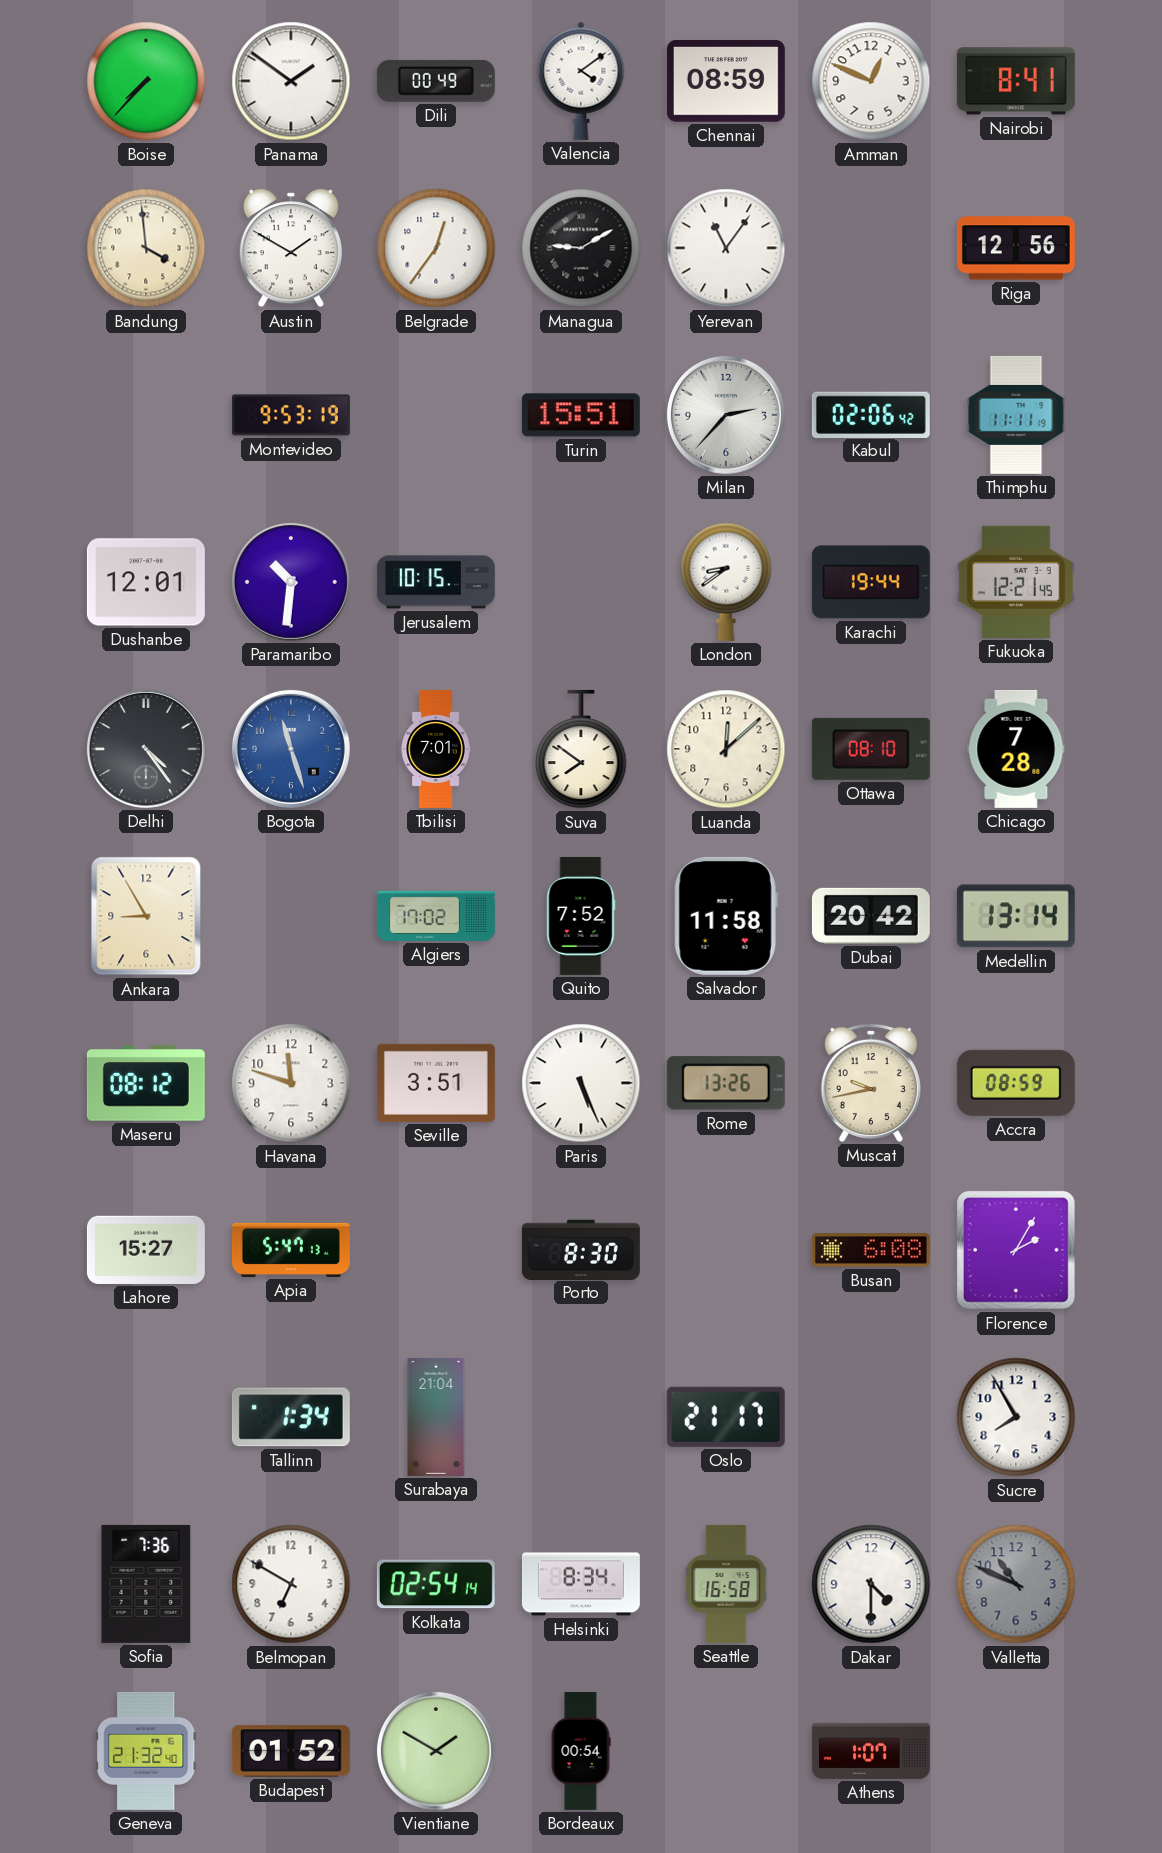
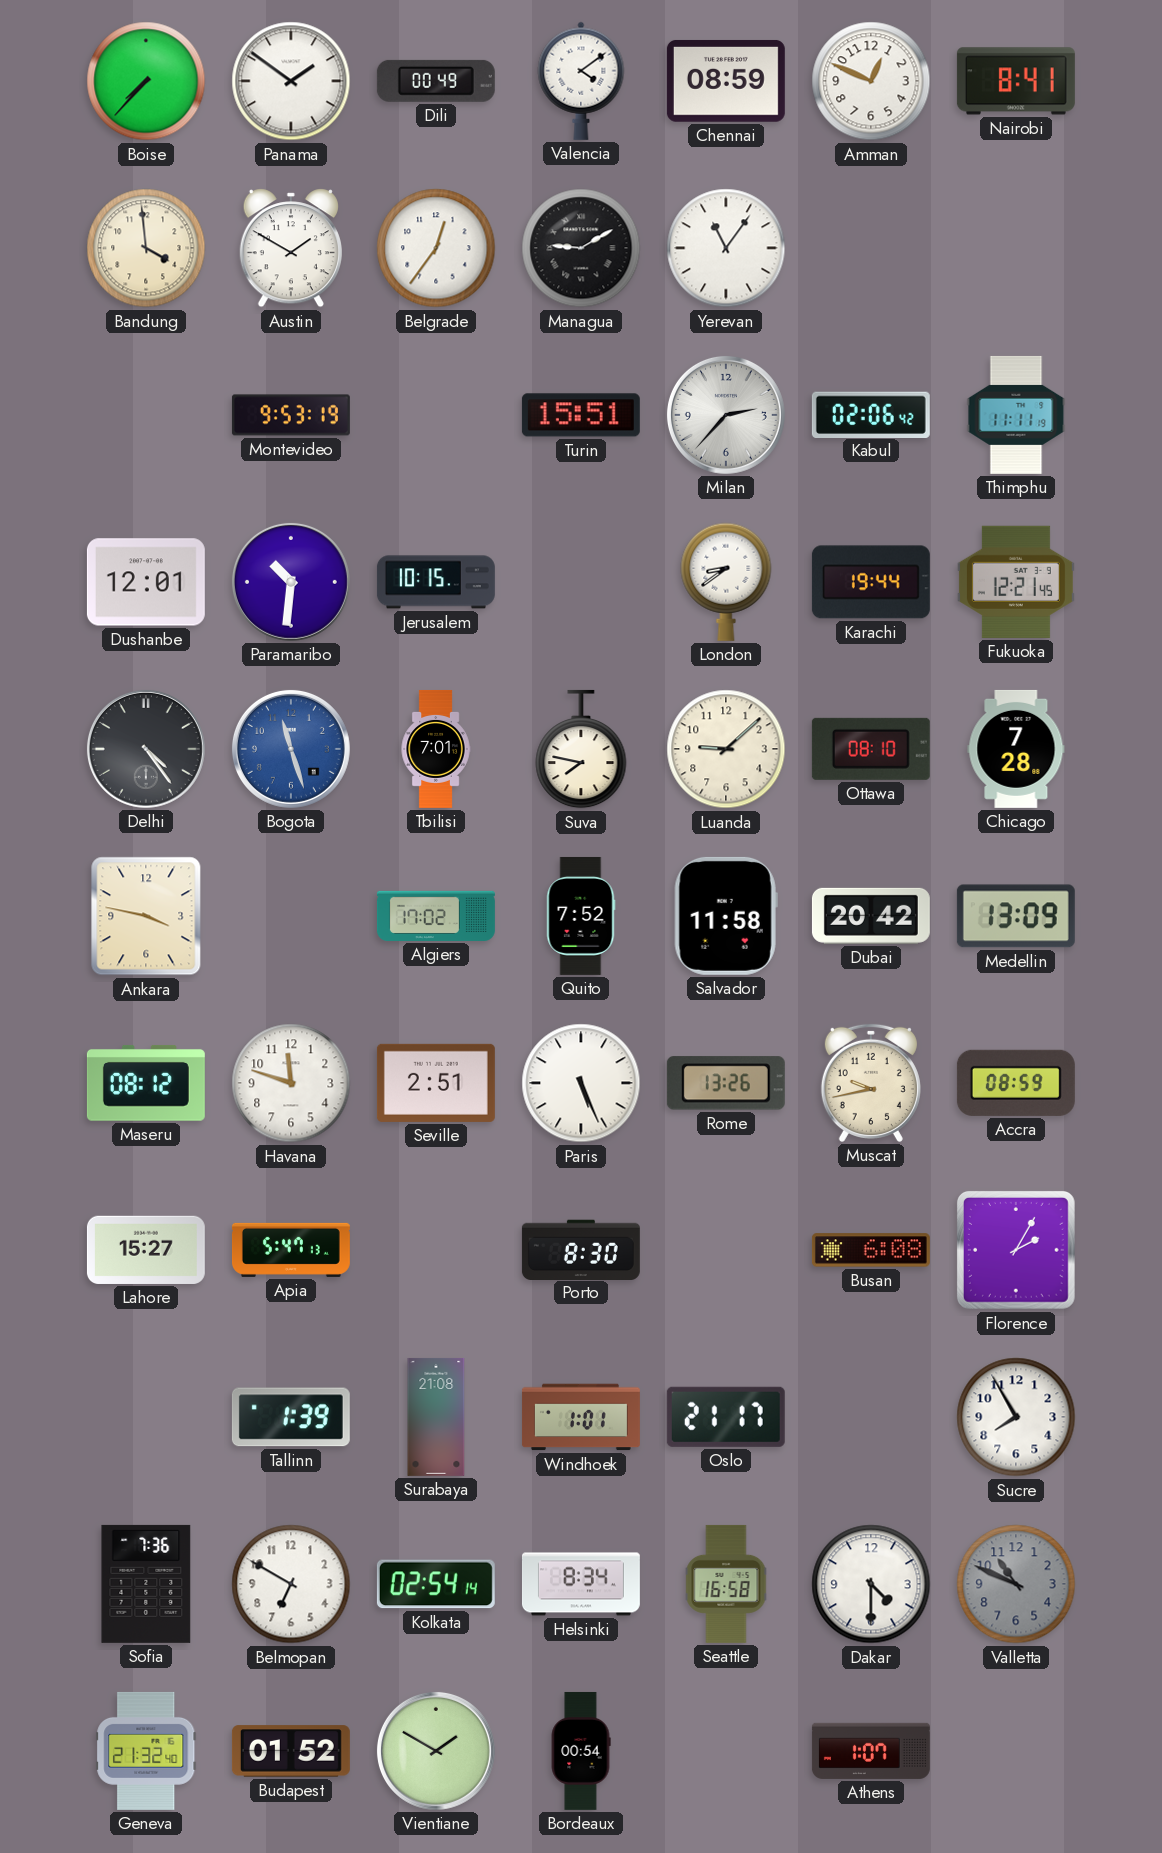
Riga: 12:56 -> none
Suva: 7:51 -> 7:47
Luanda: 12:08 -> 9:08
Ankara: 8:55 -> 3:47
Medellin: 13:14 -> 13:09
Seville: 3:51 -> 2:51
Tallinn: 1:34 -> 1:39
Surabaya: 21:04 -> 21:08
Windhoek: none -> 1:01
